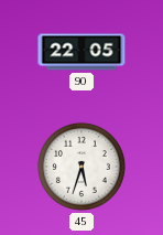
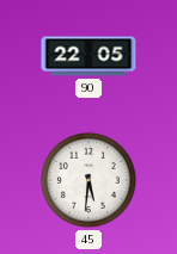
45: 5:33 -> 5:31
